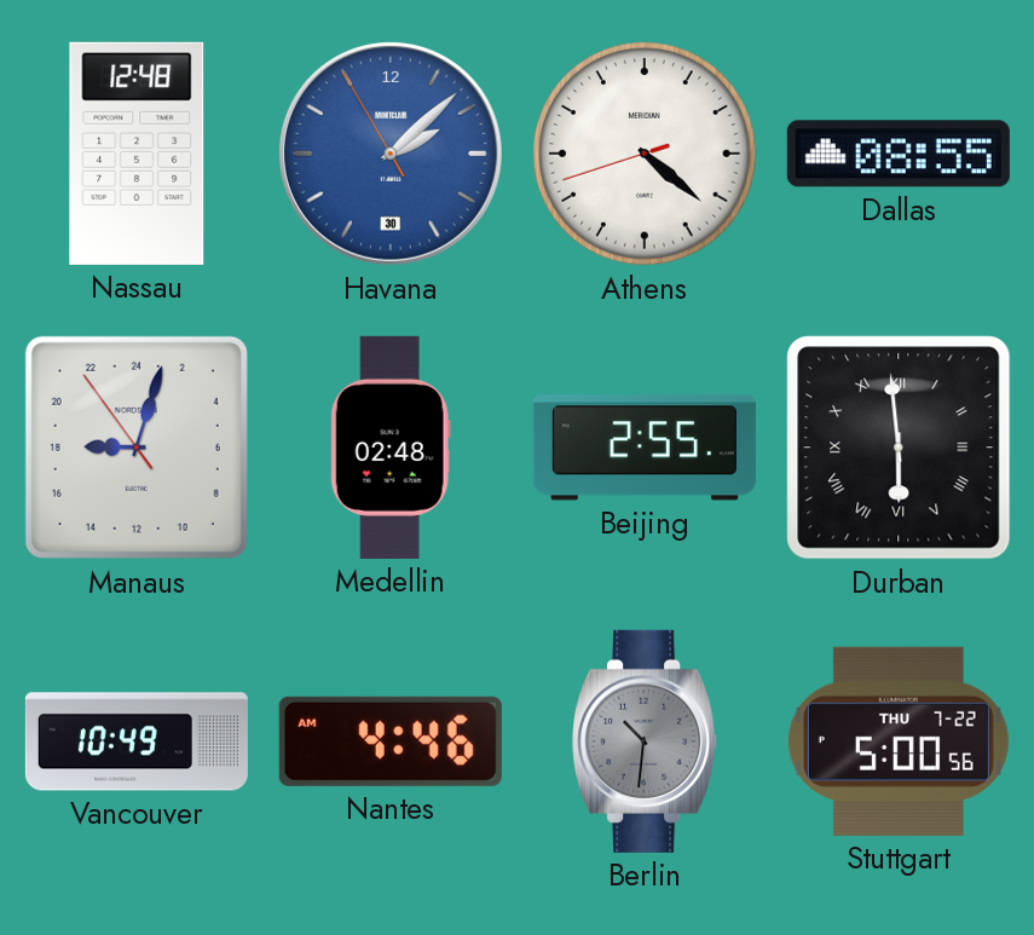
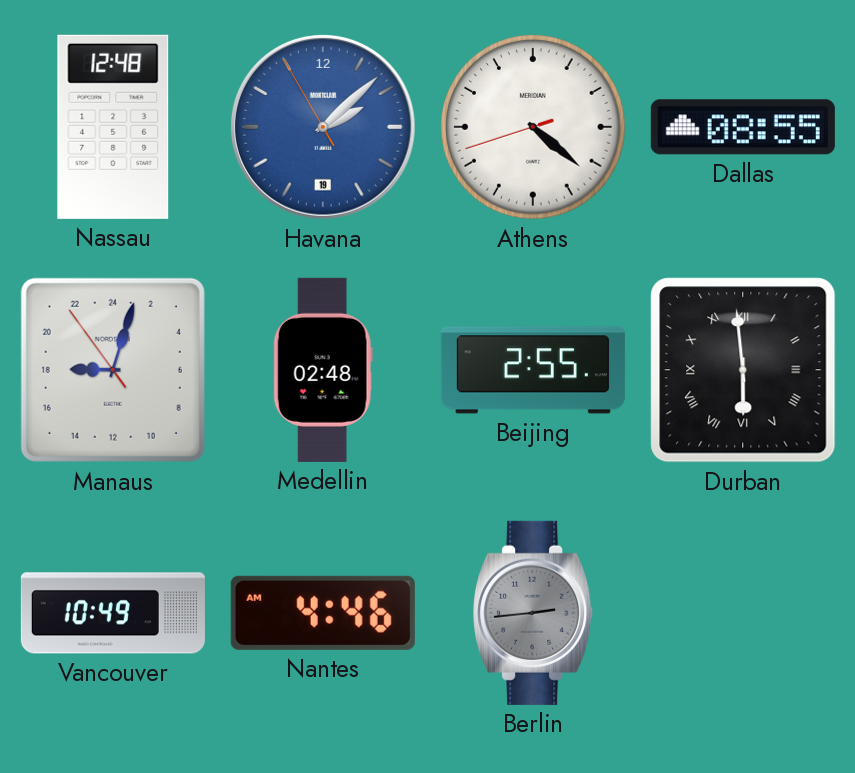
Havana date: 30 -> 19
Berlin: 10:31 -> 2:44
Stuttgart: 5:00 -> none
